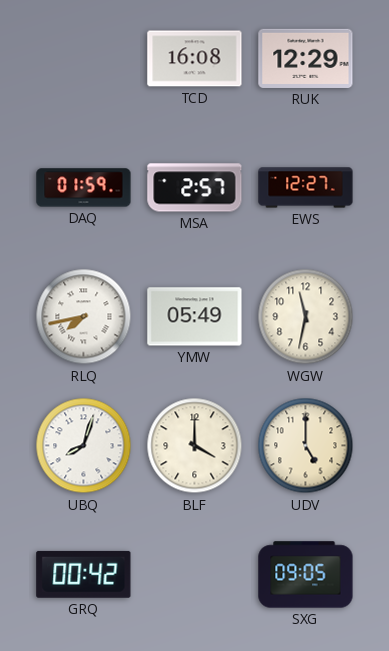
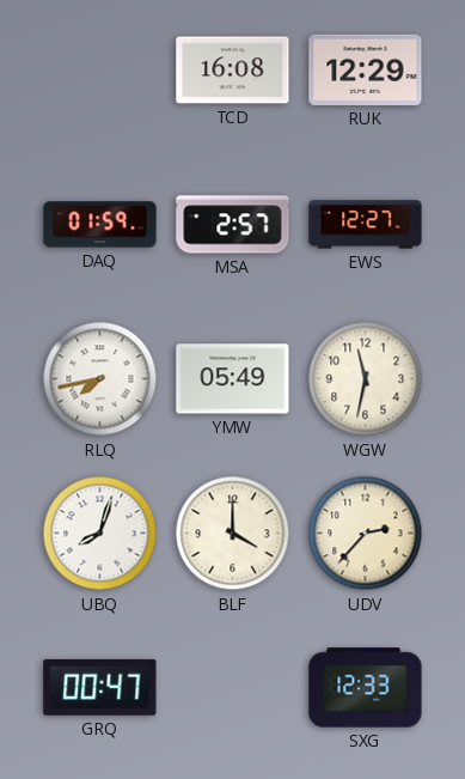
UDV: 5:00 -> 2:37
GRQ: 00:42 -> 00:47
SXG: 09:05 -> 12:33
